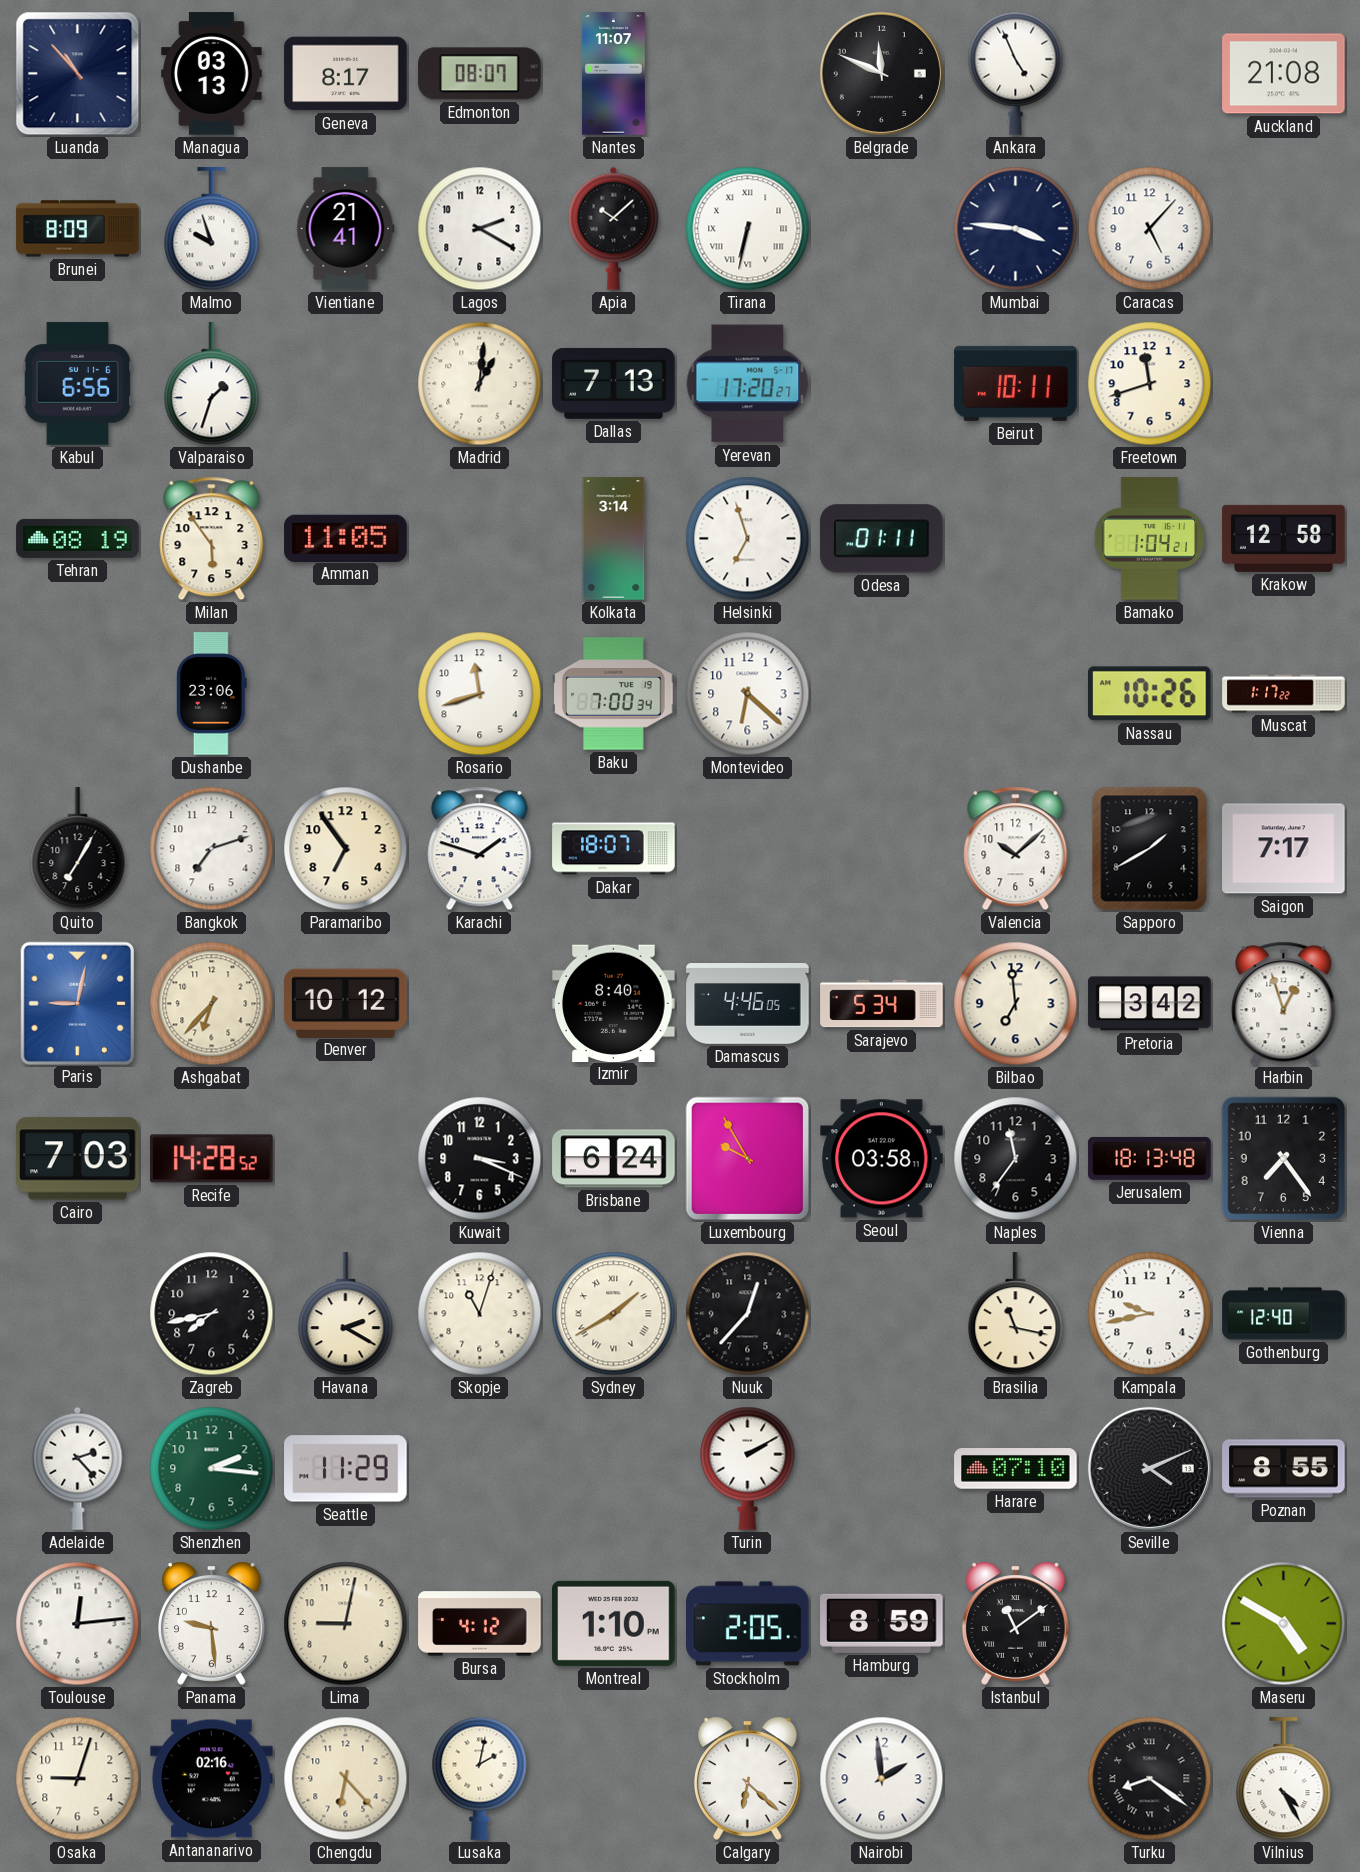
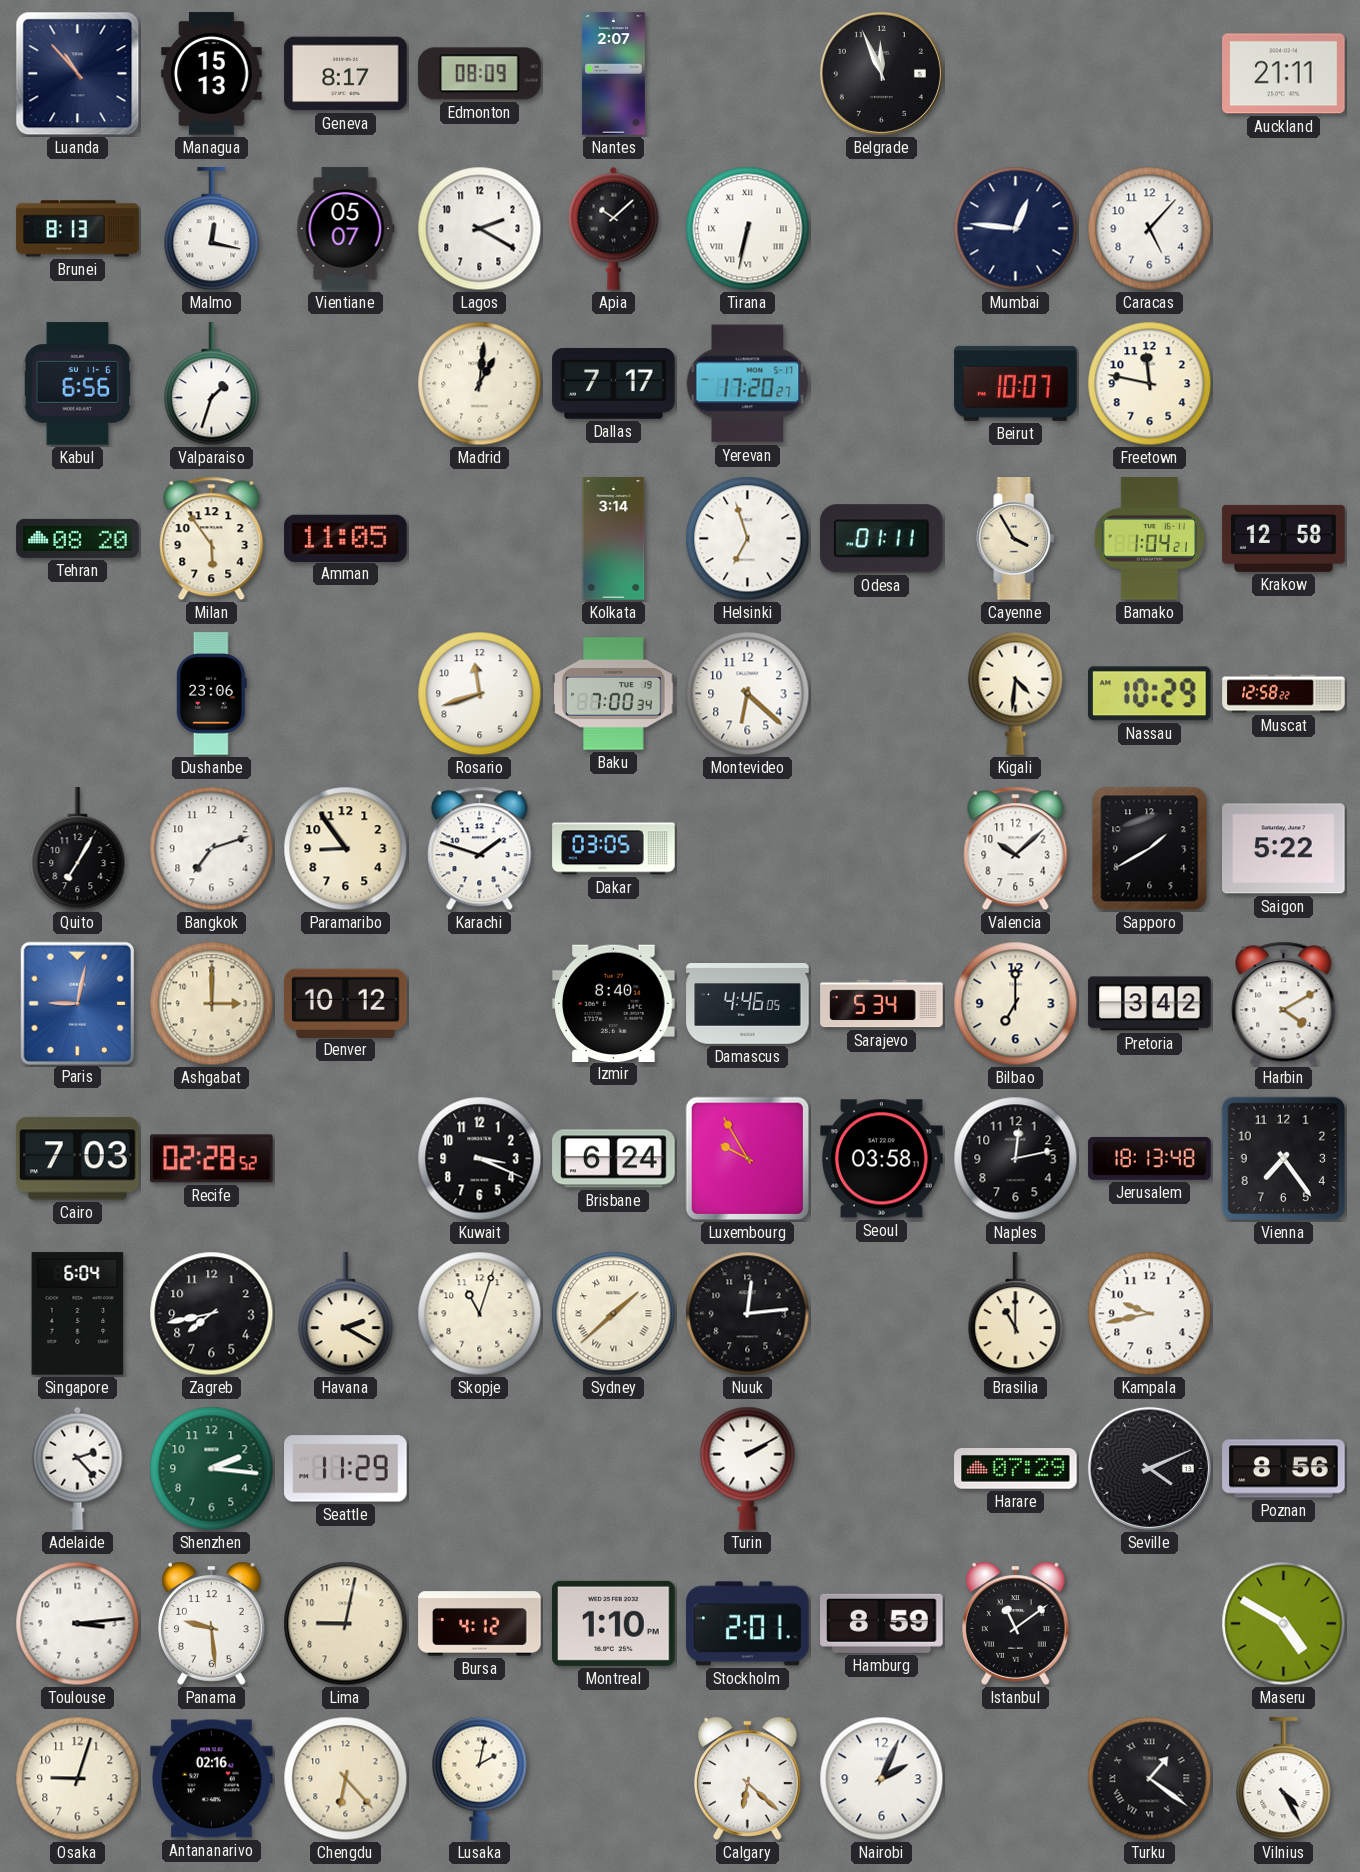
Managua: 03:13 -> 15:13
Edmonton: 08:07 -> 08:09
Nantes: 11:07 -> 2:07
Belgrade: 11:49 -> 11:56
Ankara: 4:56 -> none
Auckland: 21:08 -> 21:11
Brunei: 8:09 -> 8:13
Malmo: 9:57 -> 12:17
Vientiane: 21:41 -> 05:07
Mumbai: 3:46 -> 12:46
Dallas: 7:13 -> 7:17
Beirut: 10:11 -> 10:07
Freetown: 11:42 -> 11:47
Tehran: 08:19 -> 08:20
Cayenne: none -> 3:55
Kigali: none -> 4:31
Nassau: 10:26 -> 10:29
Muscat: 1:17 -> 12:58
Paramaribo: 6:54 -> 8:54
Dakar: 18:07 -> 03:05
Saigon: 7:17 -> 5:22
Ashgabat: 6:37 -> 3:00
Bilbao: 6:59 -> 7:00
Harbin: 12:57 -> 4:10
Recife: 14:28 -> 02:28
Naples: 11:36 -> 12:13
Singapore: none -> 6:04
Sydney: 1:40 -> 1:38
Nuuk: 12:37 -> 12:14
Brasilia: 11:17 -> 11:00
Gothenburg: 12:40 -> none
Harare: 07:10 -> 07:29
Poznan: 8:55 -> 8:56
Toulouse: 12:14 -> 3:14
Stockholm: 2:05 -> 2:01
Nairobi: 1:59 -> 2:04
Turku: 8:21 -> 1:21
